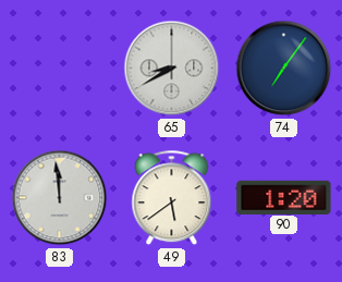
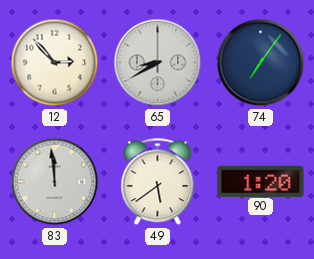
12: none -> 2:53
